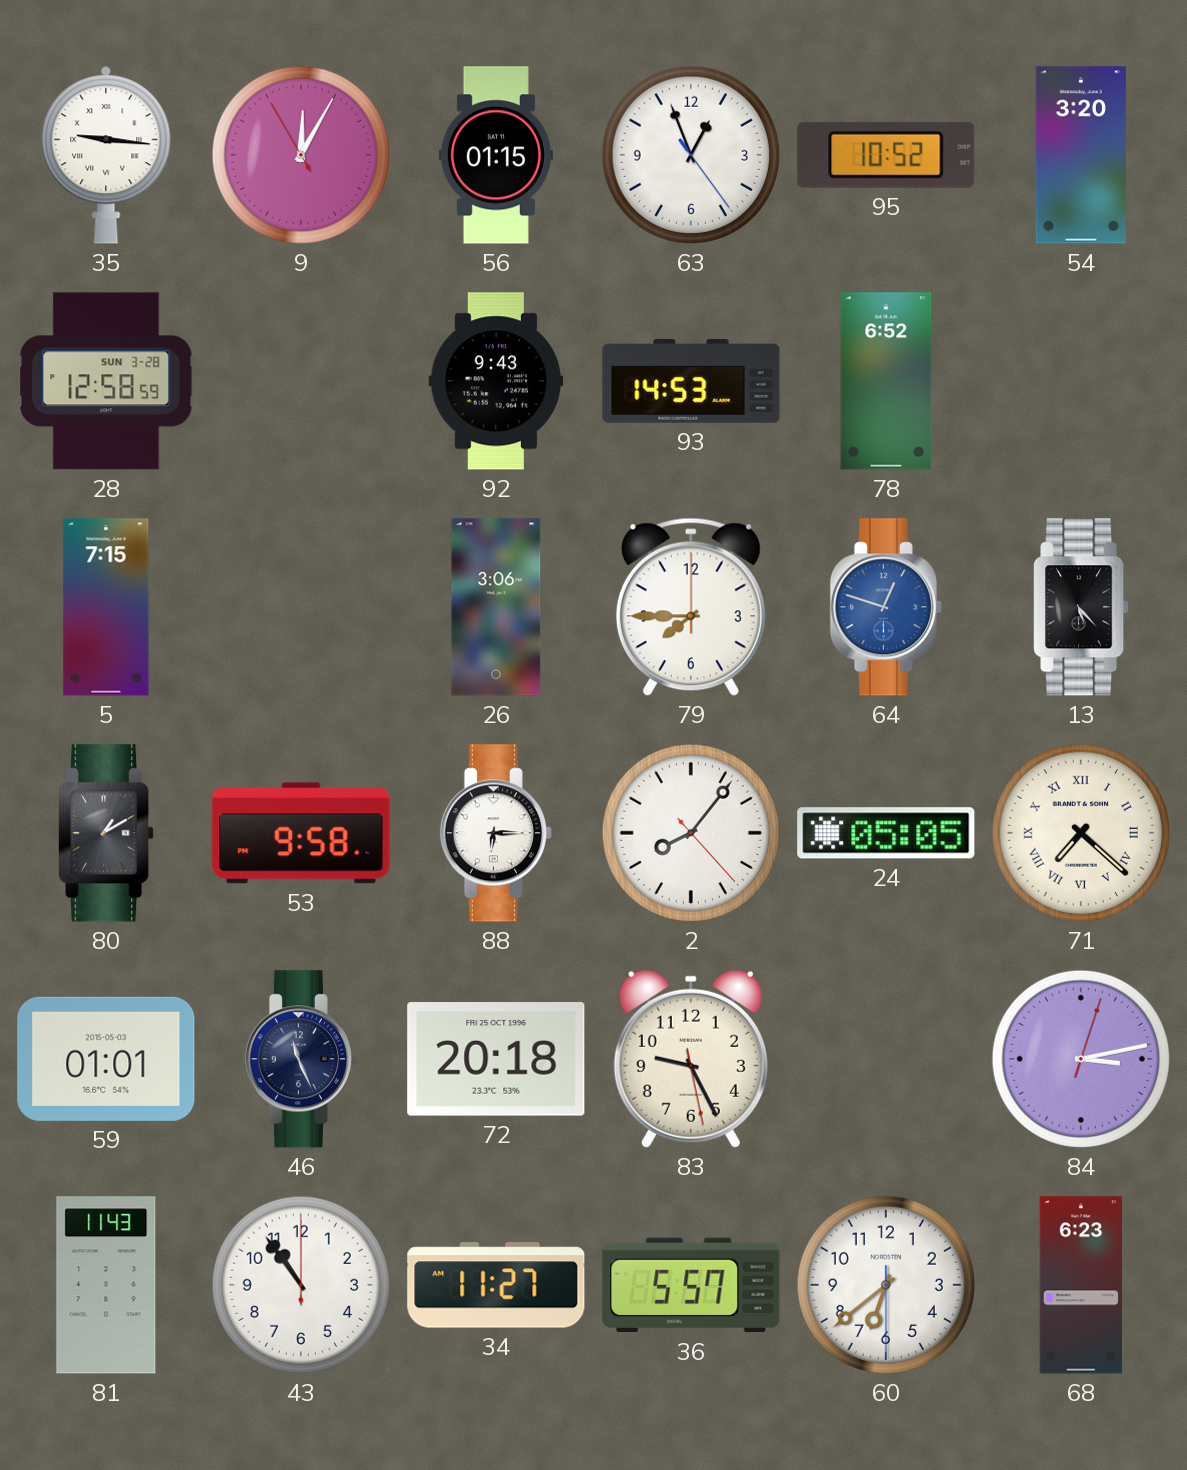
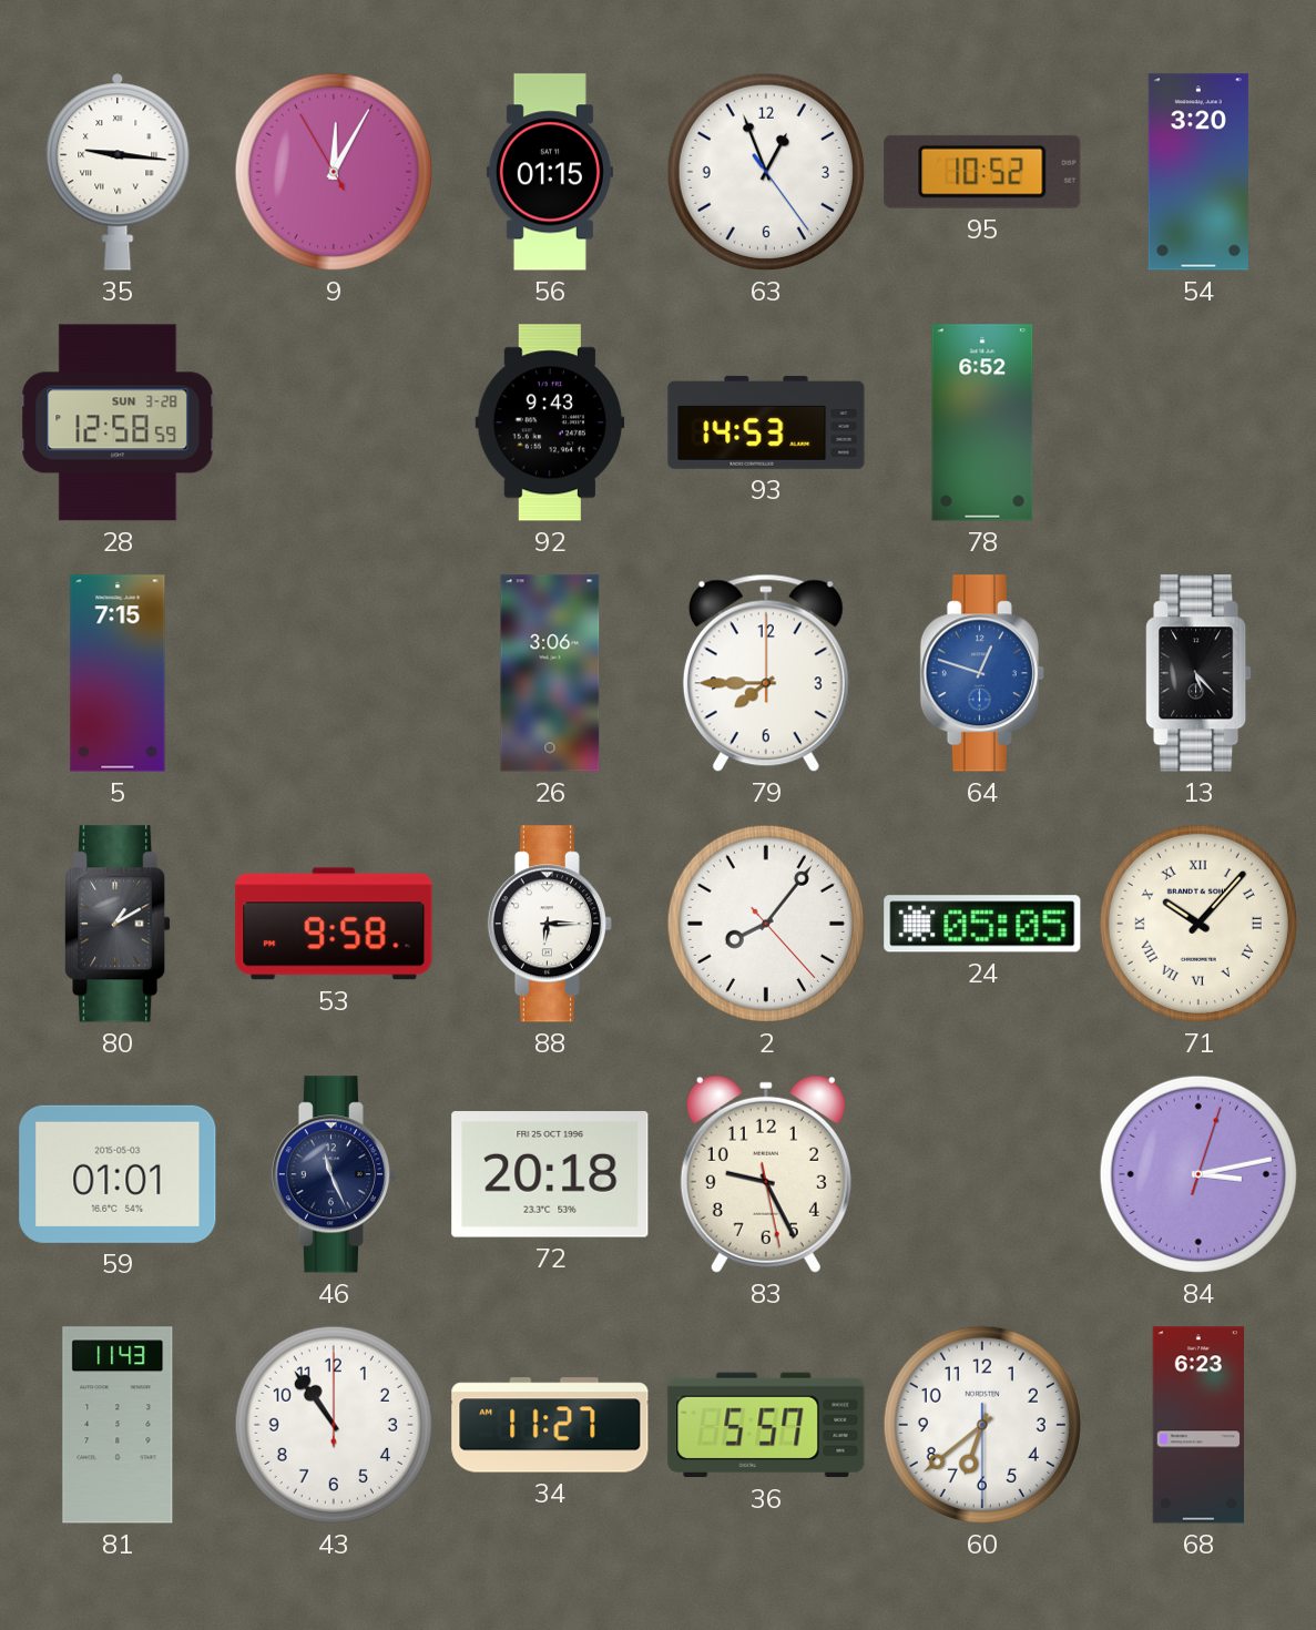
71: 7:22 -> 10:07
